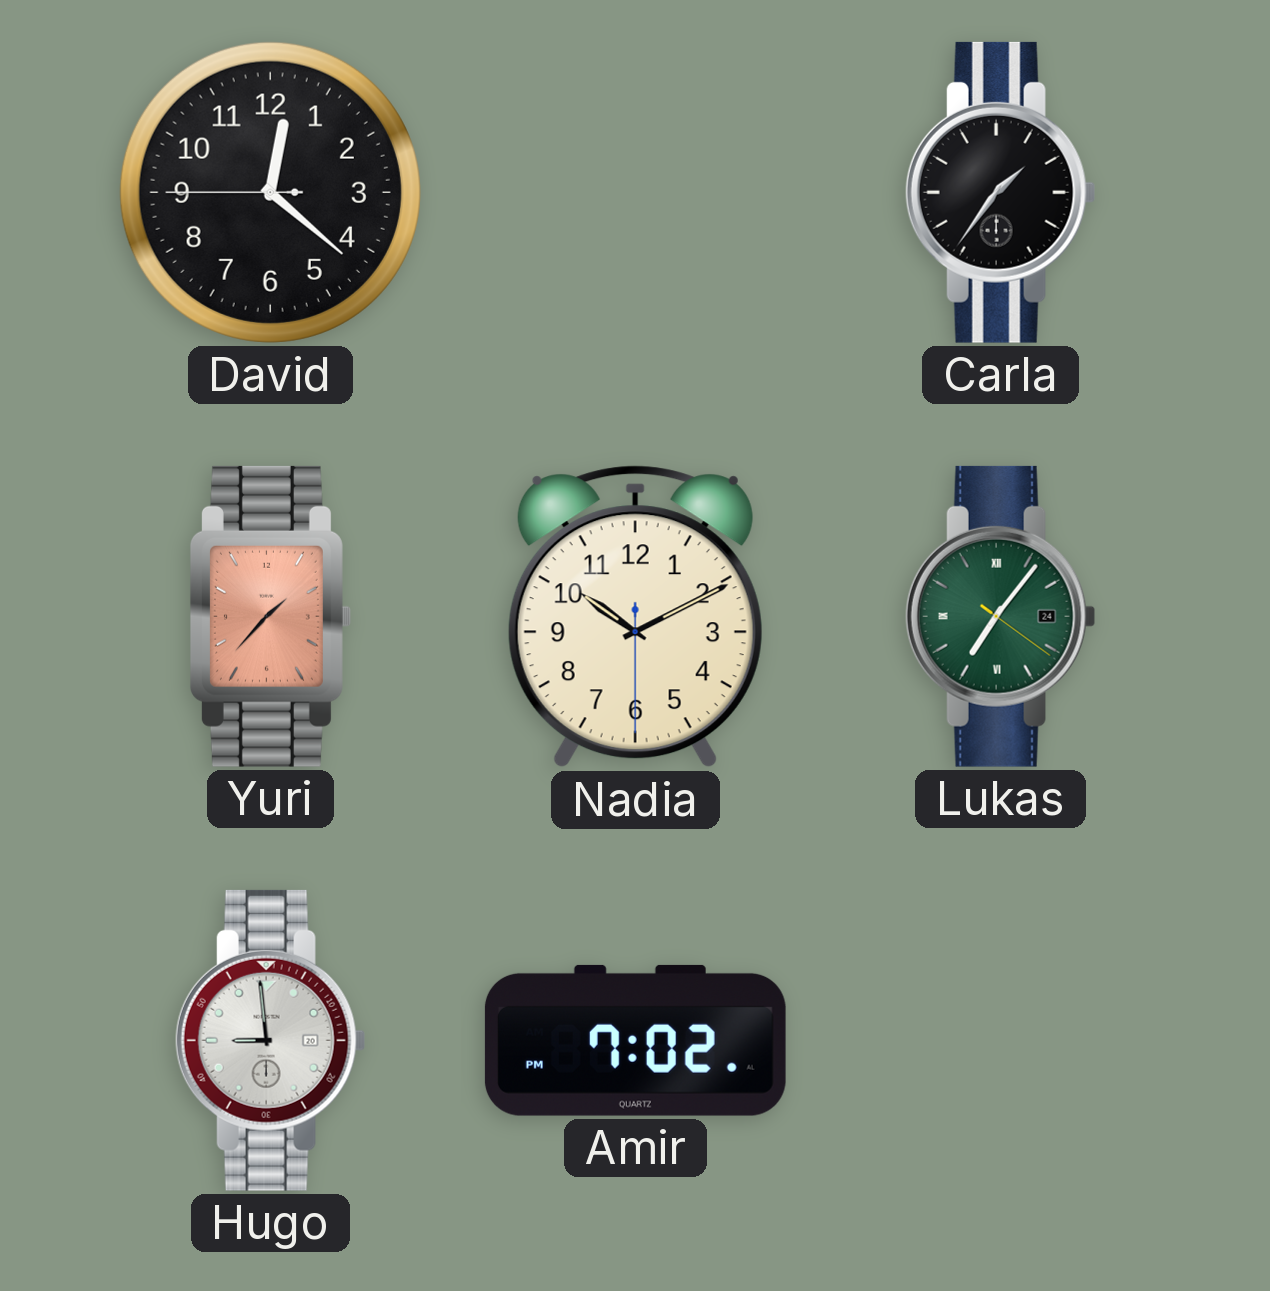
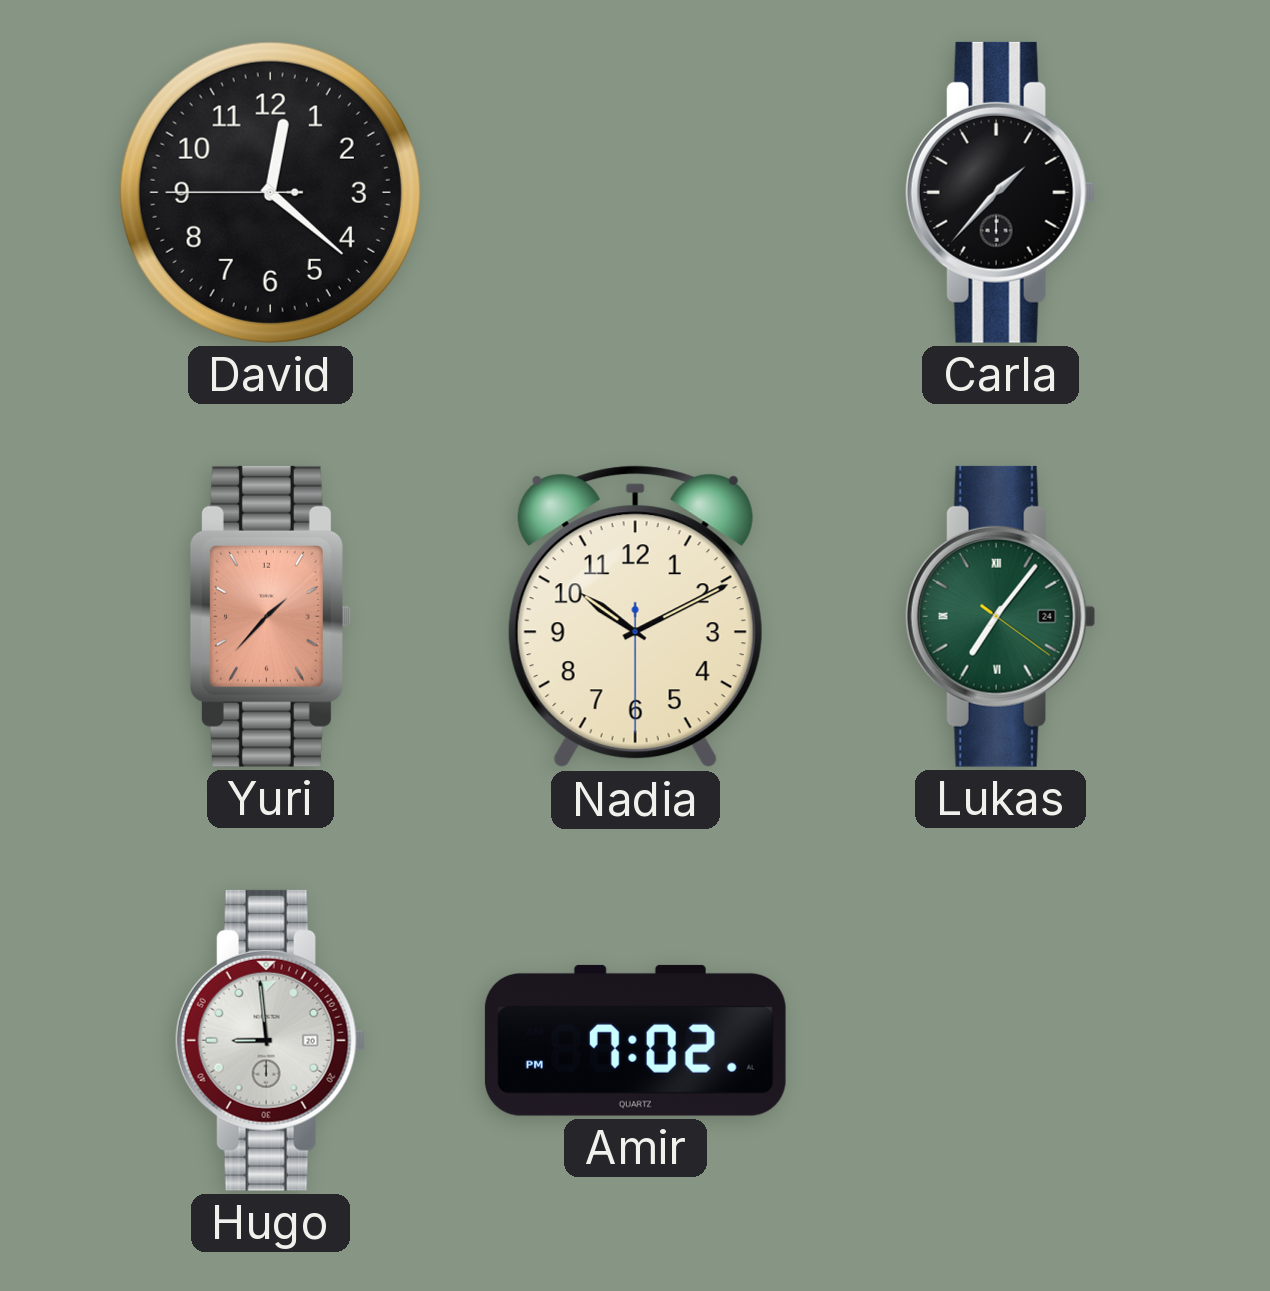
Carla: 1:36 -> 1:37
